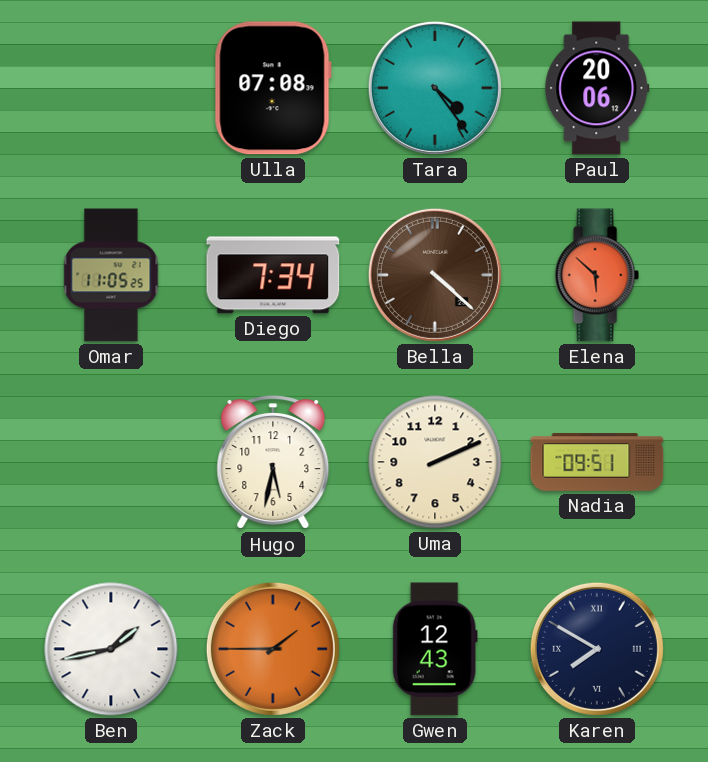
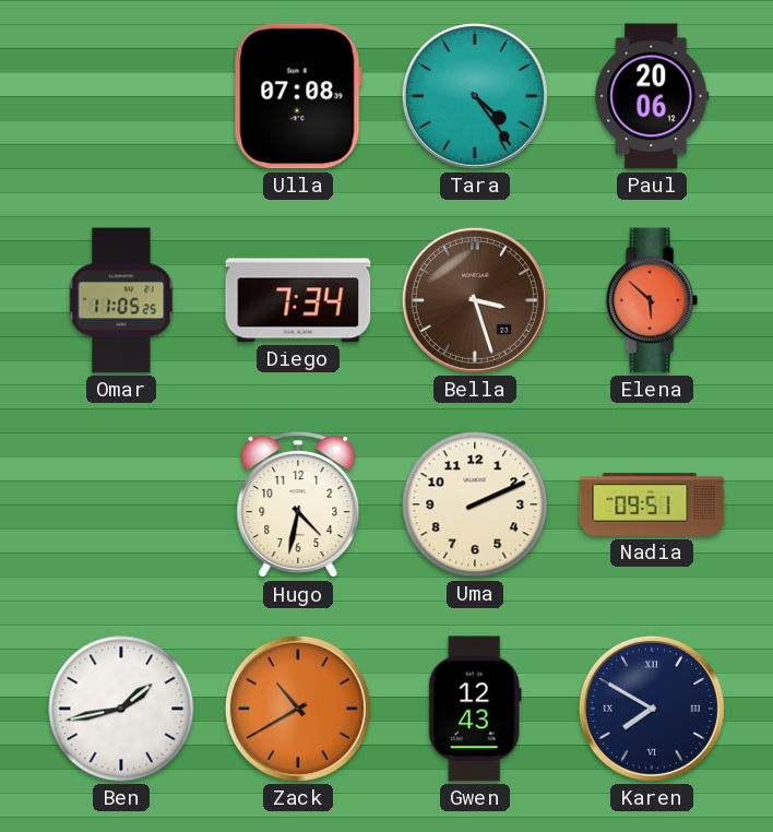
Bella: 4:22 -> 3:27
Hugo: 5:32 -> 4:32
Zack: 1:45 -> 10:40
